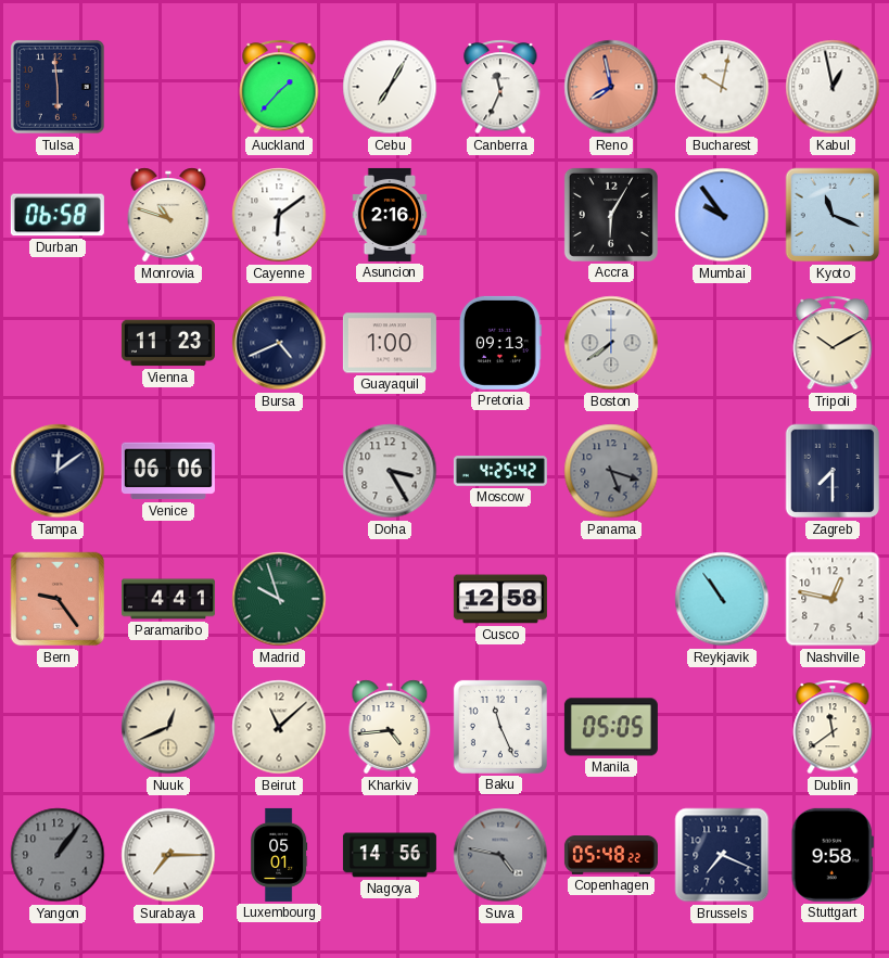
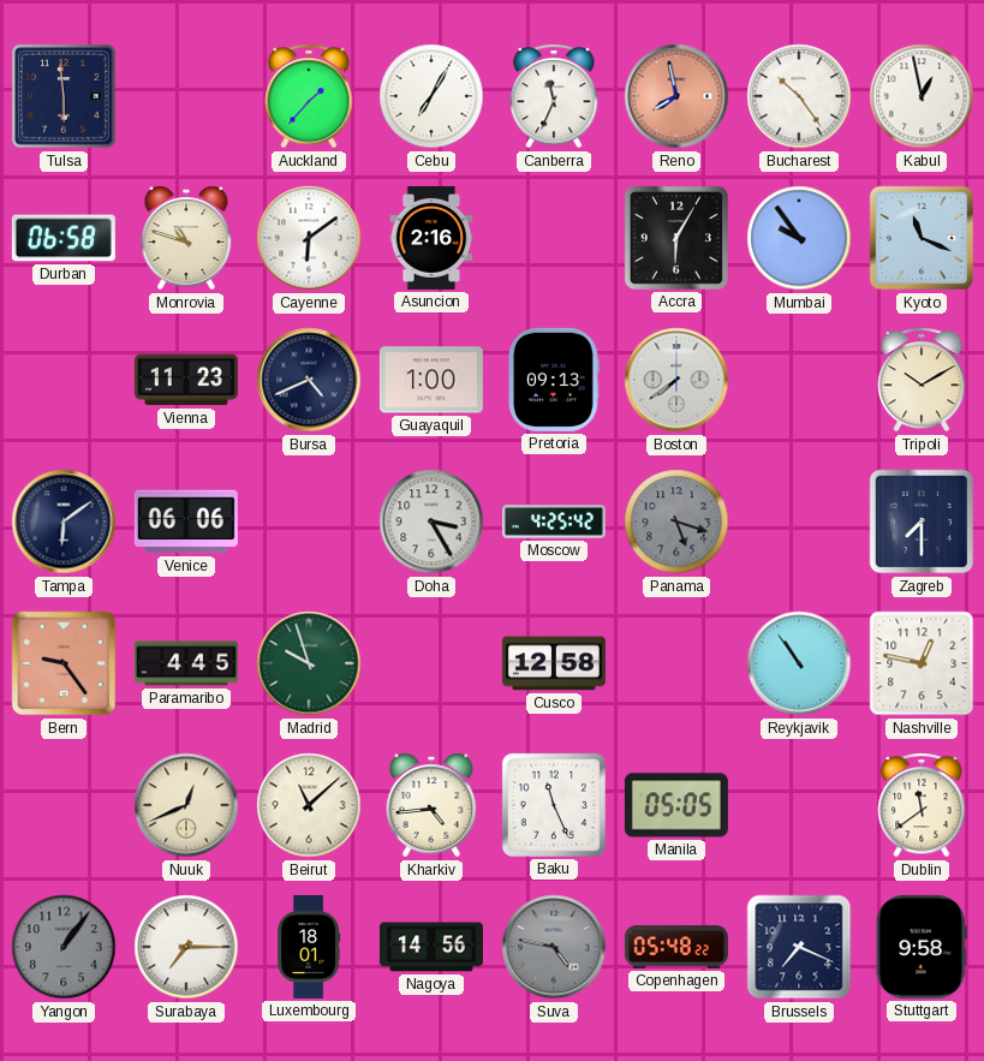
Bucharest: 10:02 -> 10:24
Tampa: 12:09 -> 6:09
Paramaribo: 4:41 -> 4:45
Luxembourg: 05:01 -> 18:01
